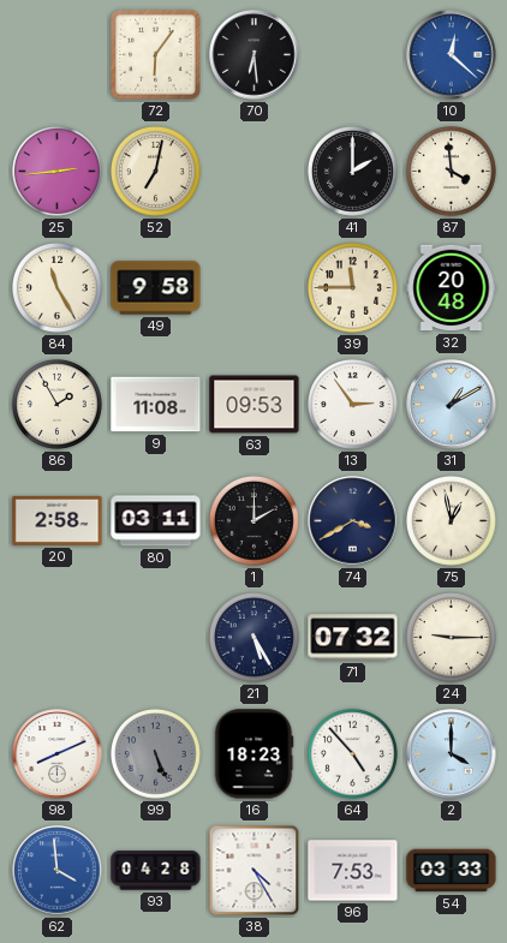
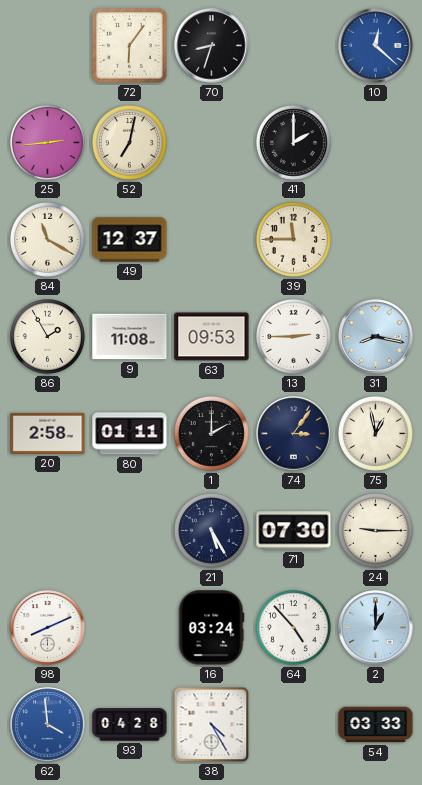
70: 6:29 -> 8:33
87: 3:59 -> none
84: 11:25 -> 11:20
49: 9:58 -> 12:37
32: 20:48 -> none
13: 2:54 -> 2:45
31: 1:10 -> 8:17
80: 03:11 -> 01:11
74: 3:40 -> 3:06
71: 07:32 -> 07:30
99: 5:26 -> none
16: 18:23 -> 03:24
2: 4:00 -> 1:00
96: 7:53 -> none
